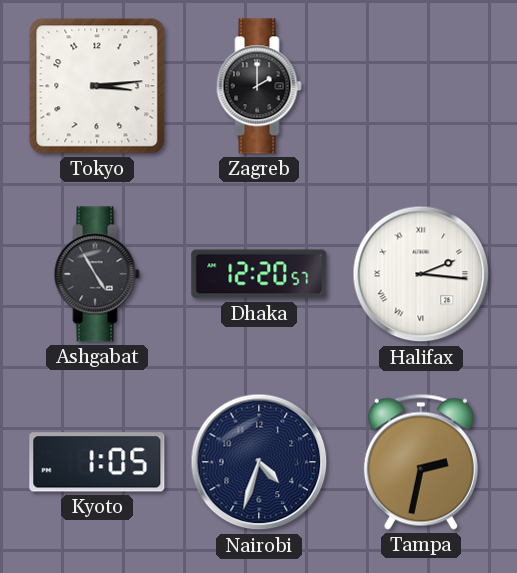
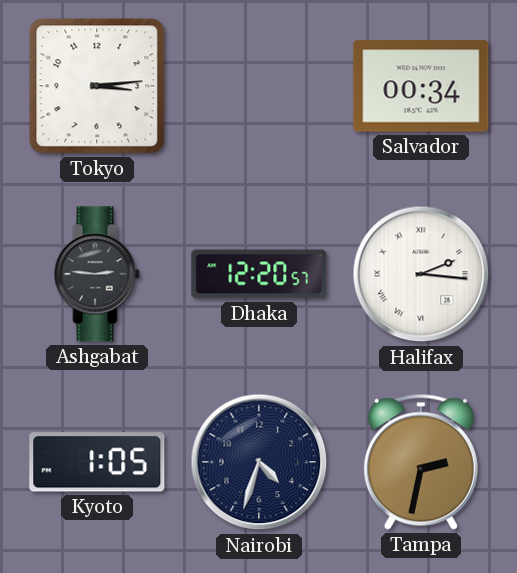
Zagreb: 2:00 -> none
Salvador: none -> 00:34
Ashgabat: 4:55 -> 2:46
